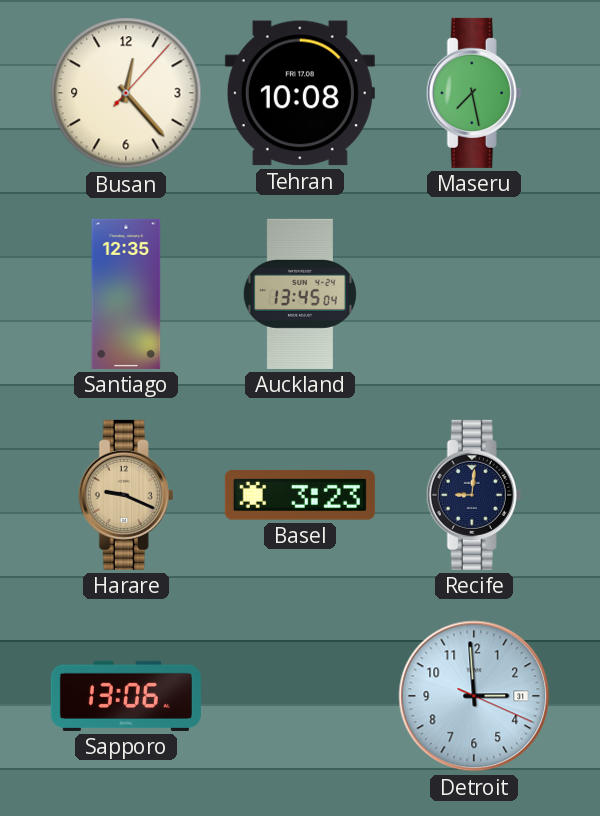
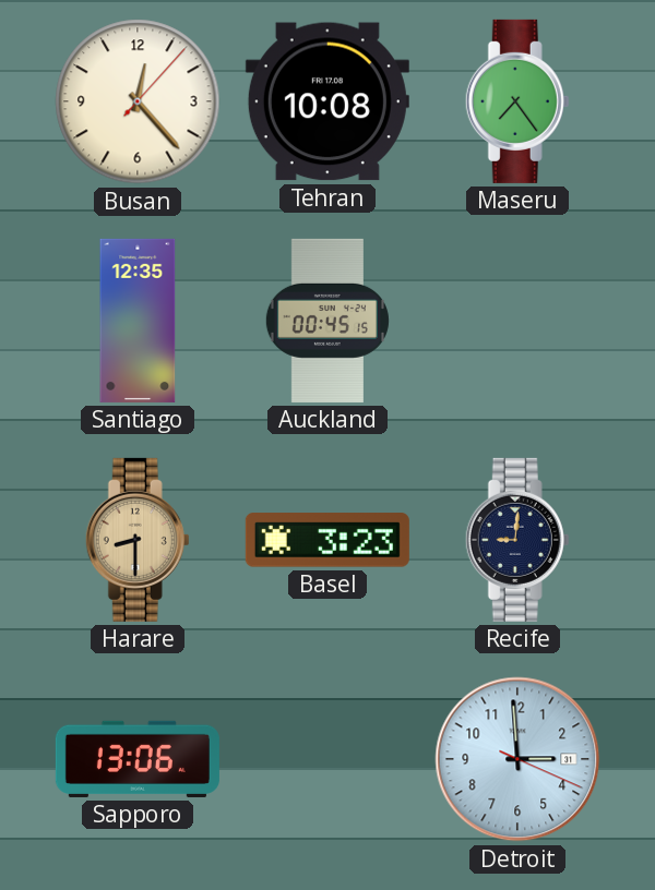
Maseru: 7:28 -> 7:24
Auckland: 13:45 -> 00:45
Harare: 9:19 -> 8:30
